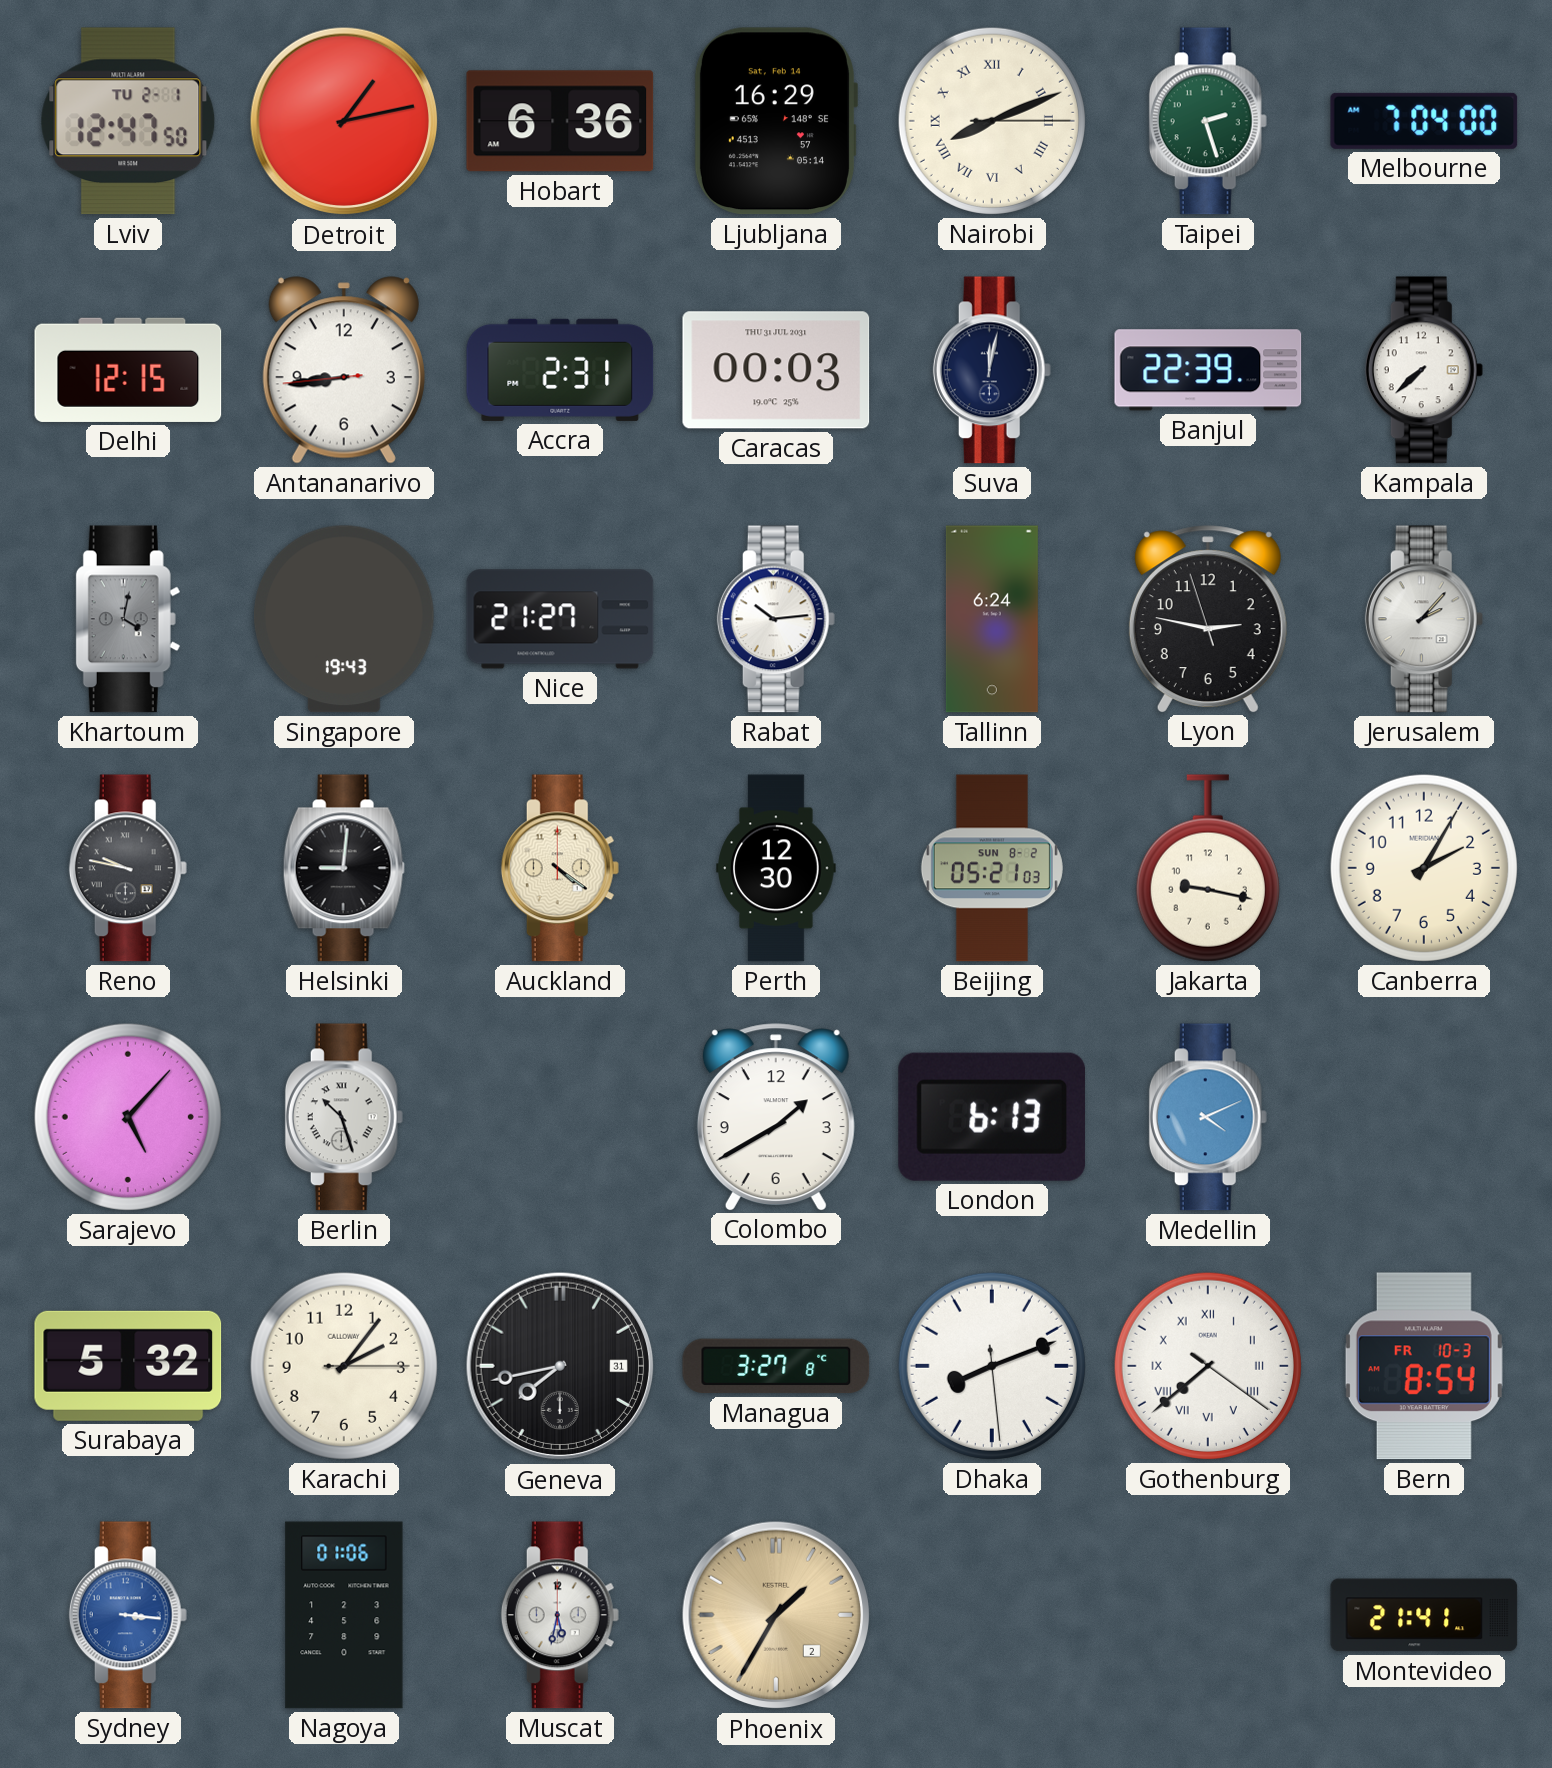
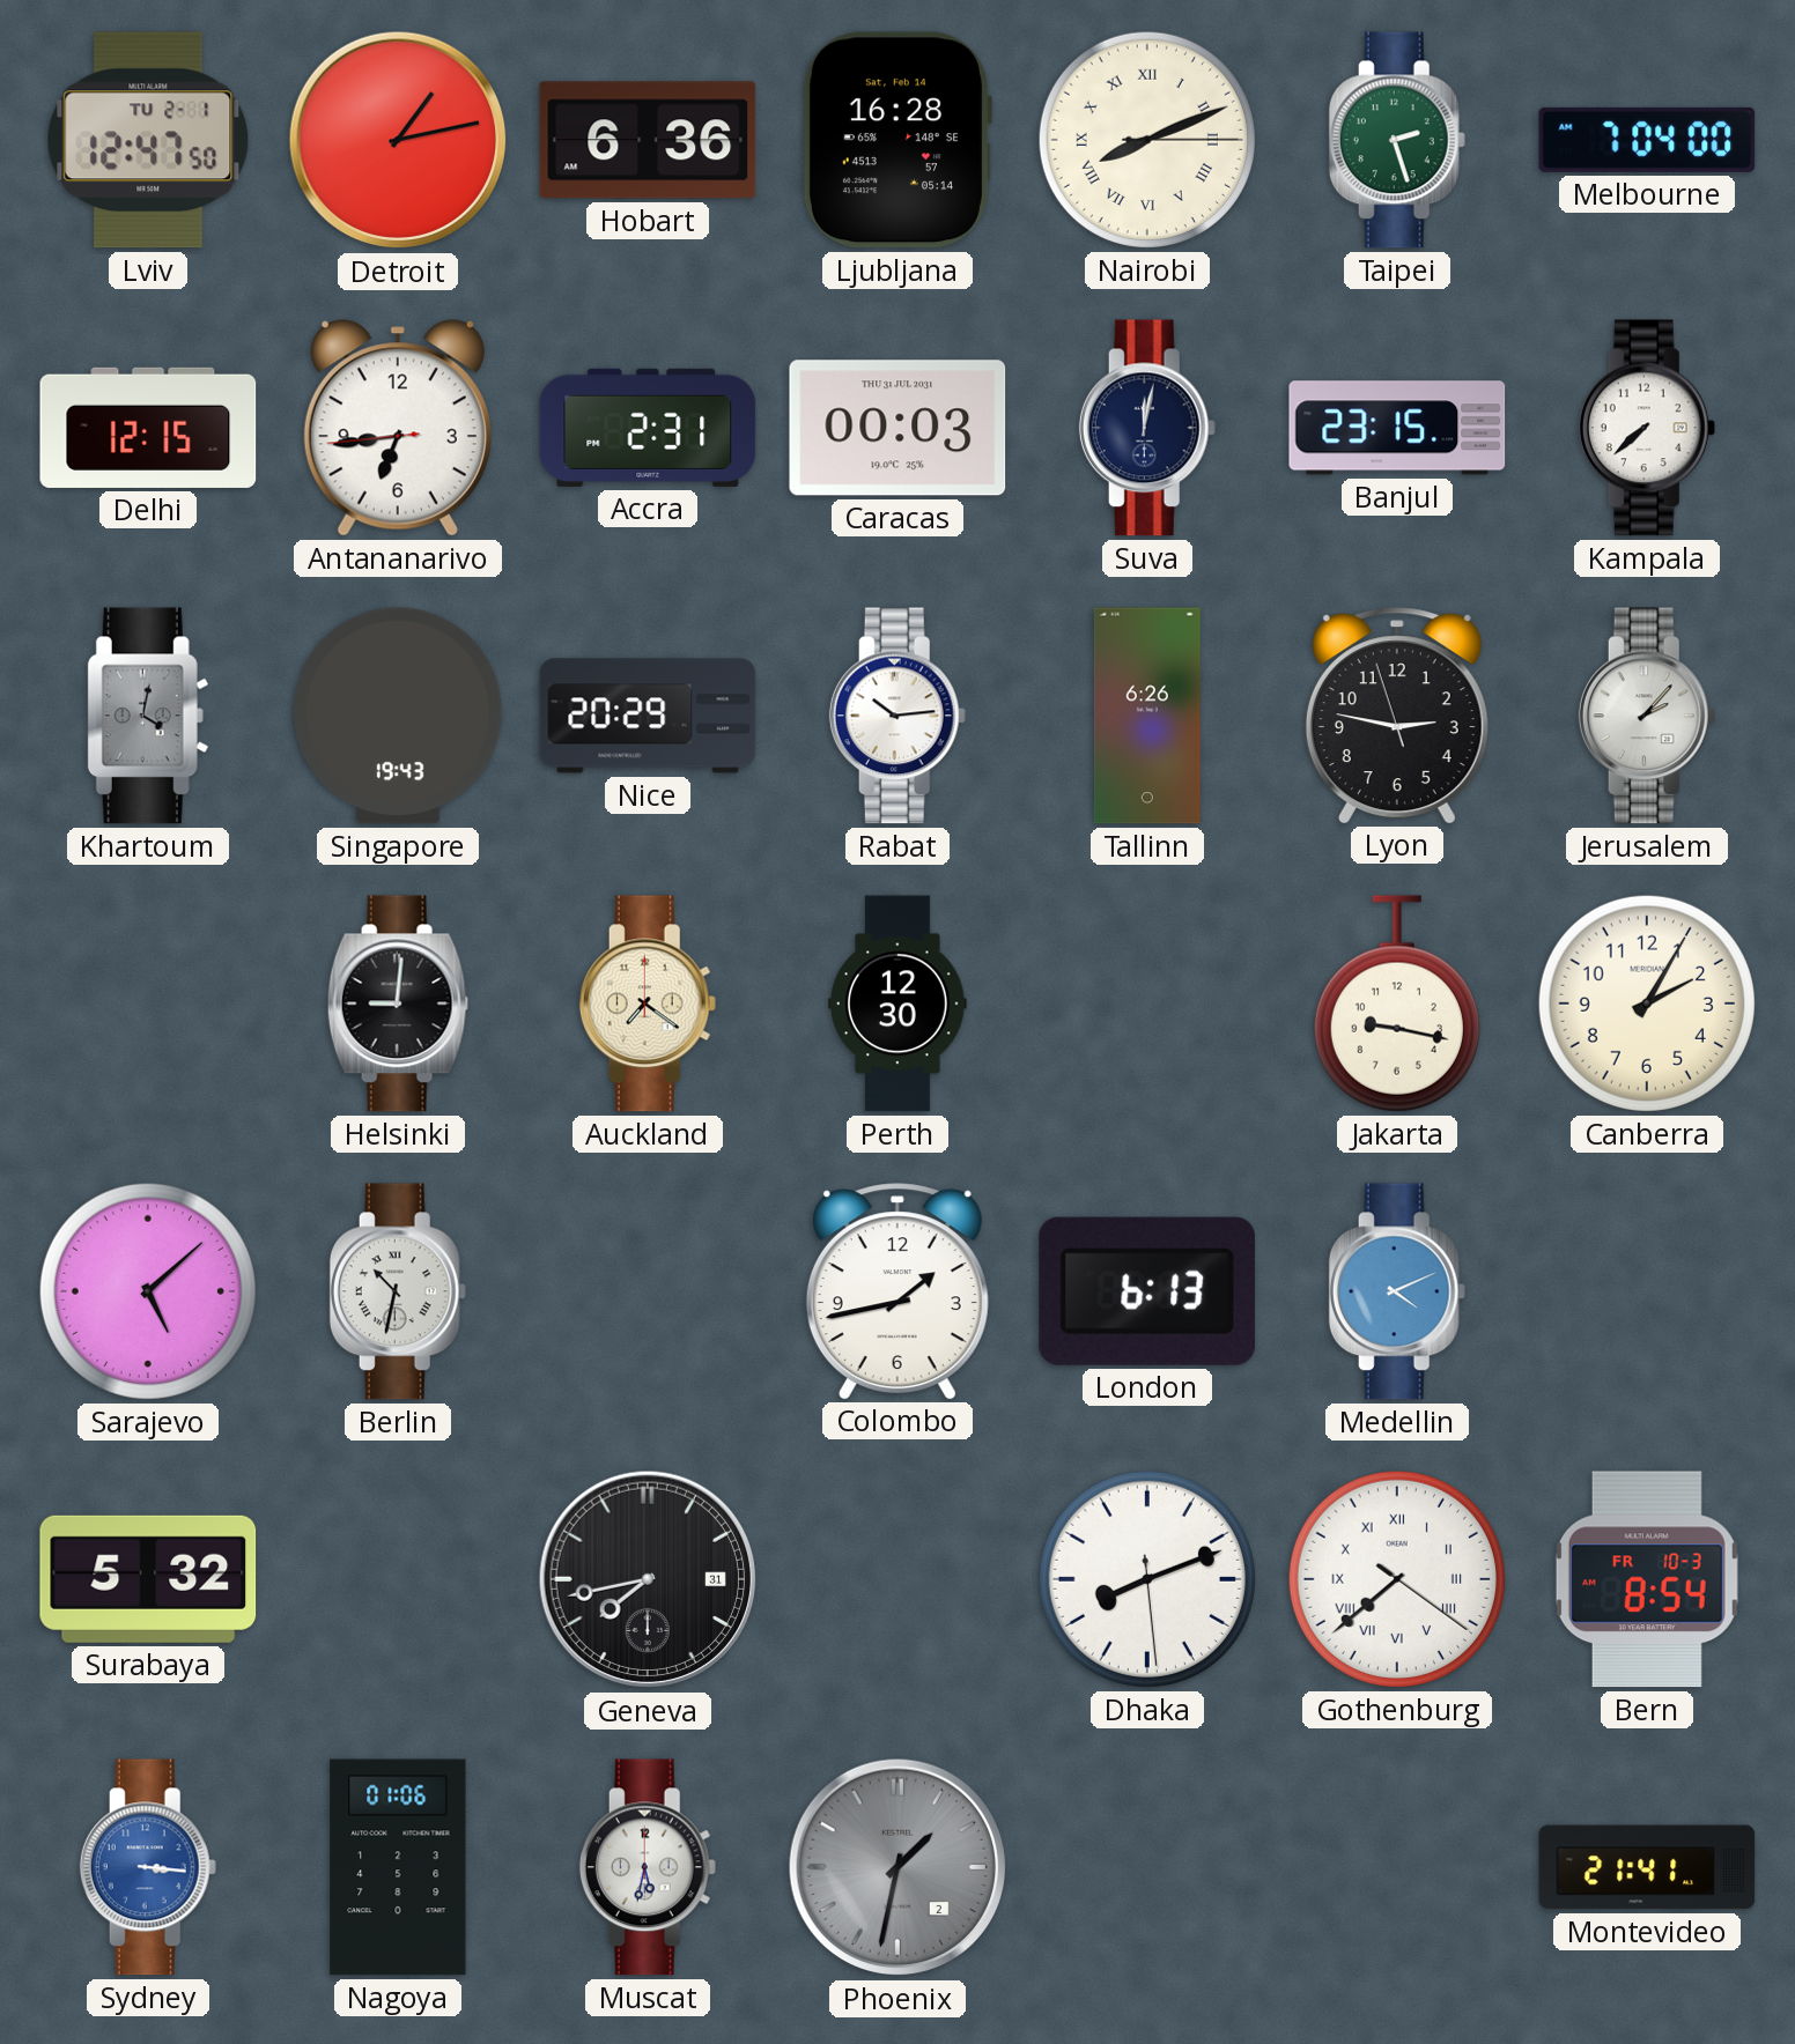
Ljubljana: 16:29 -> 16:28
Antananarivo: 8:43 -> 6:43
Banjul: 22:39 -> 23:15
Nice: 21:27 -> 20:29
Tallinn: 6:24 -> 6:26
Reno: 9:47 -> none
Auckland: 4:21 -> 7:21
Beijing: 05:21 -> none
Sarajevo: 5:07 -> 5:08
Berlin: 10:27 -> 10:32
Colombo: 1:40 -> 1:43
Karachi: 2:06 -> none
Managua: 3:27 -> none
Phoenix: 1:35 -> 1:32
Phoenix dial: champagne -> grey
